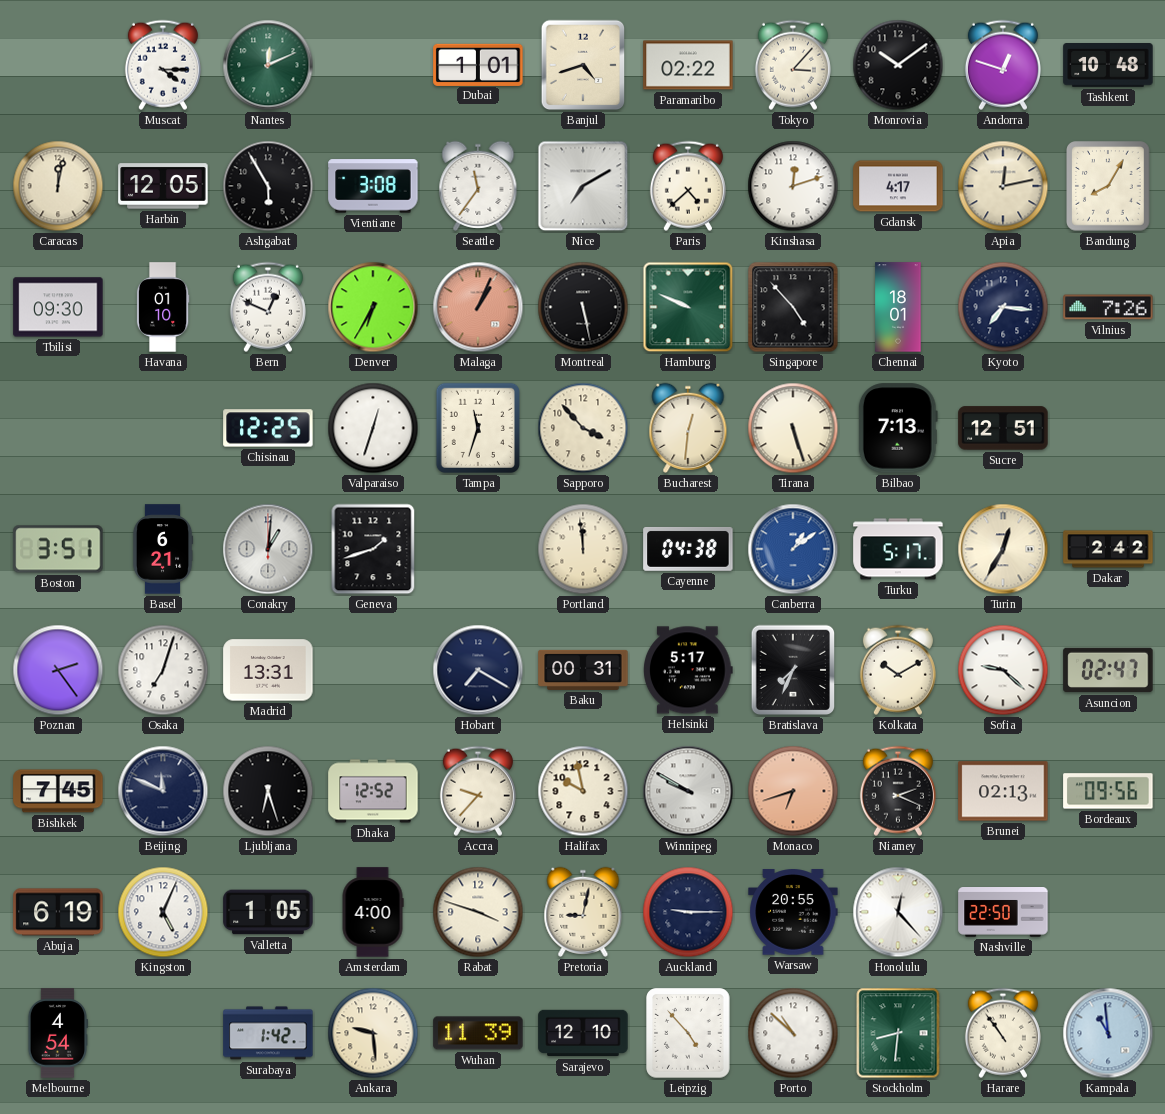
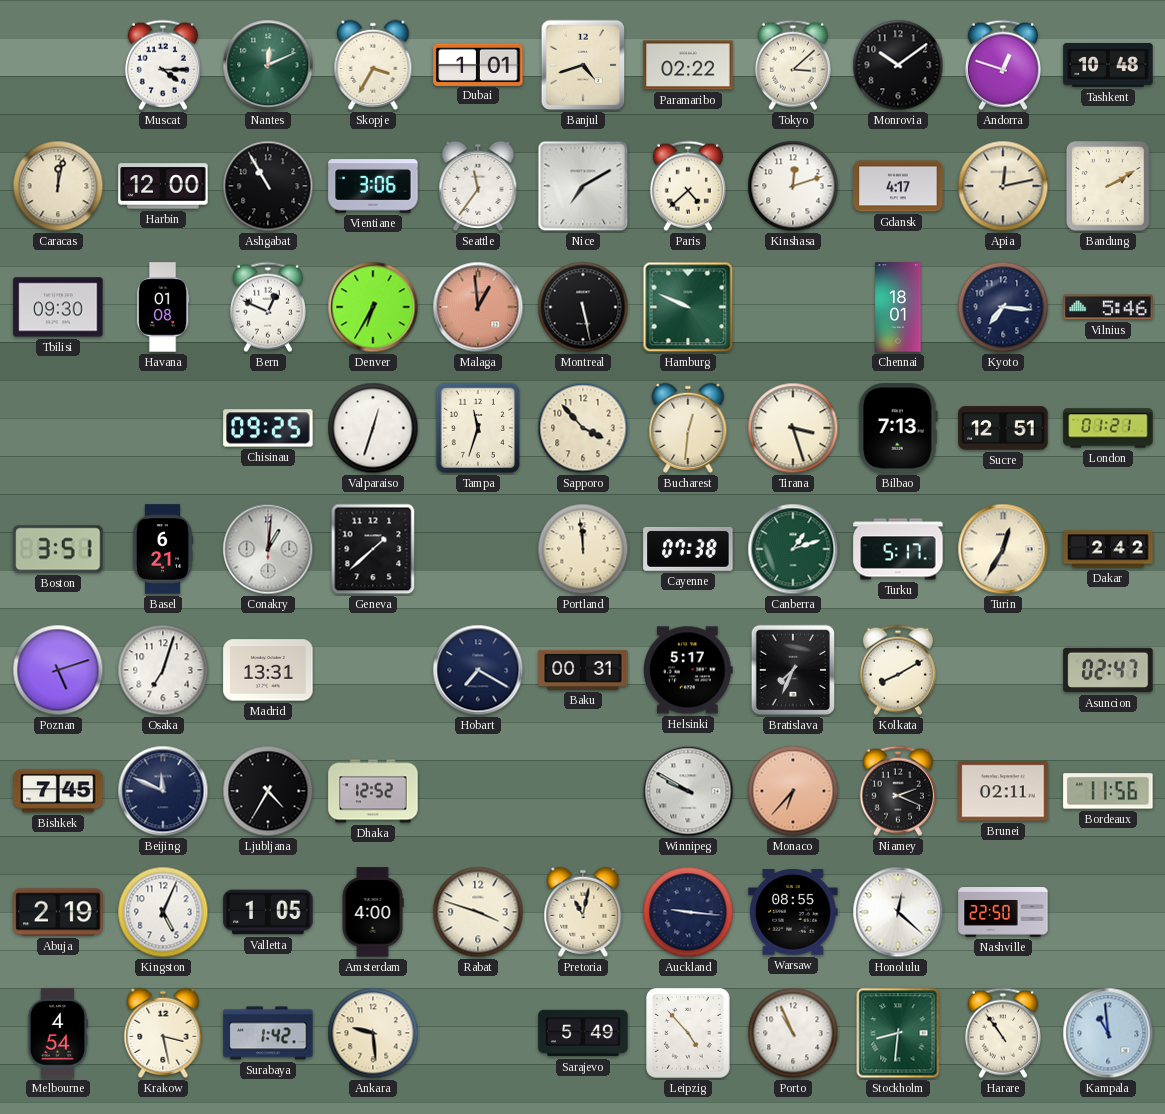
Skopje: none -> 3:35
Tokyo: 3:07 -> 3:08
Harbin: 12:05 -> 12:00
Ashgabat: 5:55 -> 10:55
Vientiane: 3:08 -> 3:06
Bandung: 8:05 -> 2:10
Havana: 01:10 -> 01:08
Malaga: 1:04 -> 12:59
Singapore: 4:53 -> none
Vilnius: 7:26 -> 5:46
Chisinau: 12:25 -> 09:25
Tirana: 5:27 -> 3:27
London: none -> 01:21
Geneva: 1:42 -> 1:38
Cayenne: 04:38 -> 07:38
Canberra: 1:09 -> 1:12
Canberra dial: blue -> green
Poznan: 2:24 -> 5:12
Kolkata: 10:10 -> 8:10
Sofia: 9:22 -> none
Ljubljana: 6:27 -> 4:35
Accra: 9:37 -> none
Halifax: 9:58 -> none
Monaco: 6:42 -> 6:37
Brunei: 02:13 -> 02:11
Bordeaux: 09:56 -> 11:56
Abuja: 6:19 -> 2:19
Pretoria: 9:02 -> 11:02
Auckland: 9:15 -> 9:16
Warsaw: 20:55 -> 08:55
Honolulu: 12:23 -> 12:22
Krakow: none -> 3:28
Wuhan: 11:39 -> none
Sarajevo: 12:10 -> 5:49
Porto: 10:52 -> 10:56
